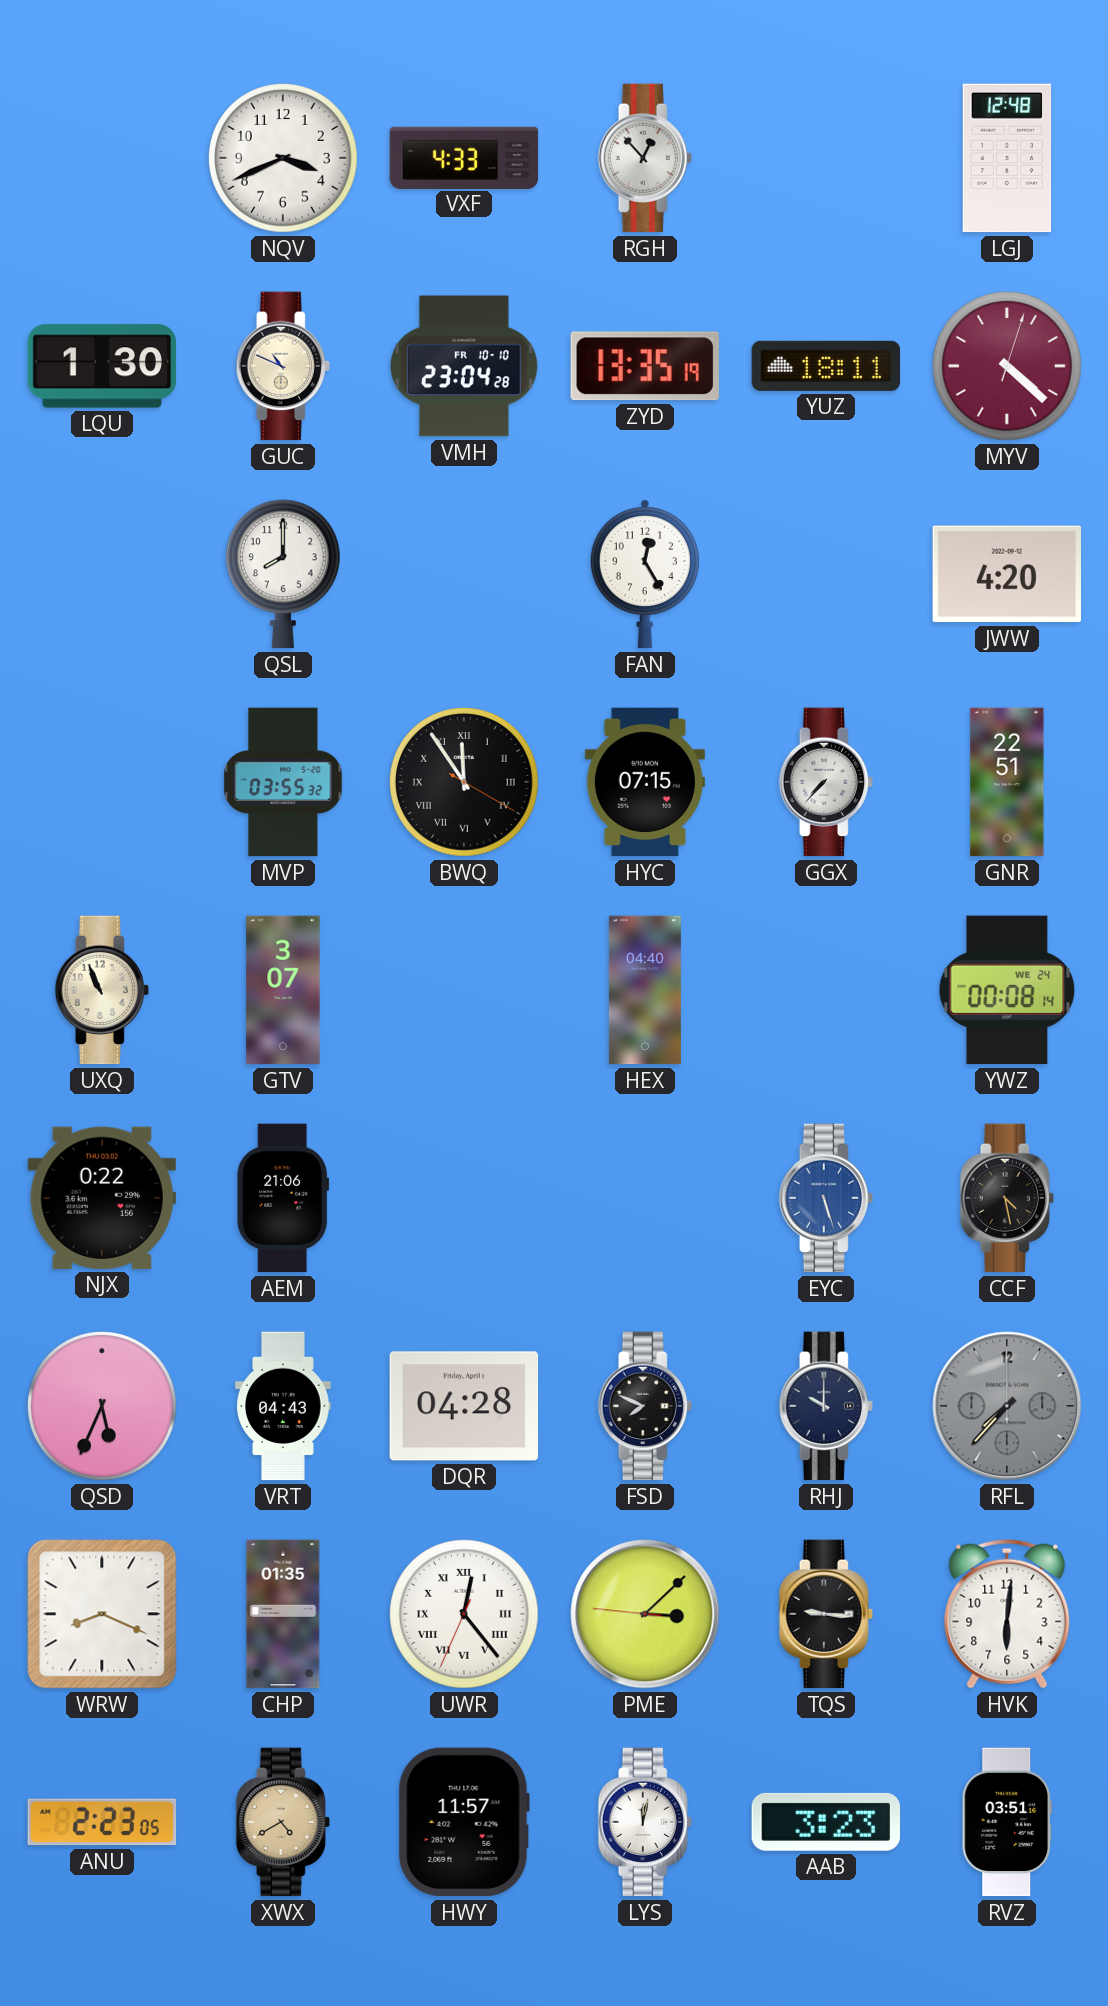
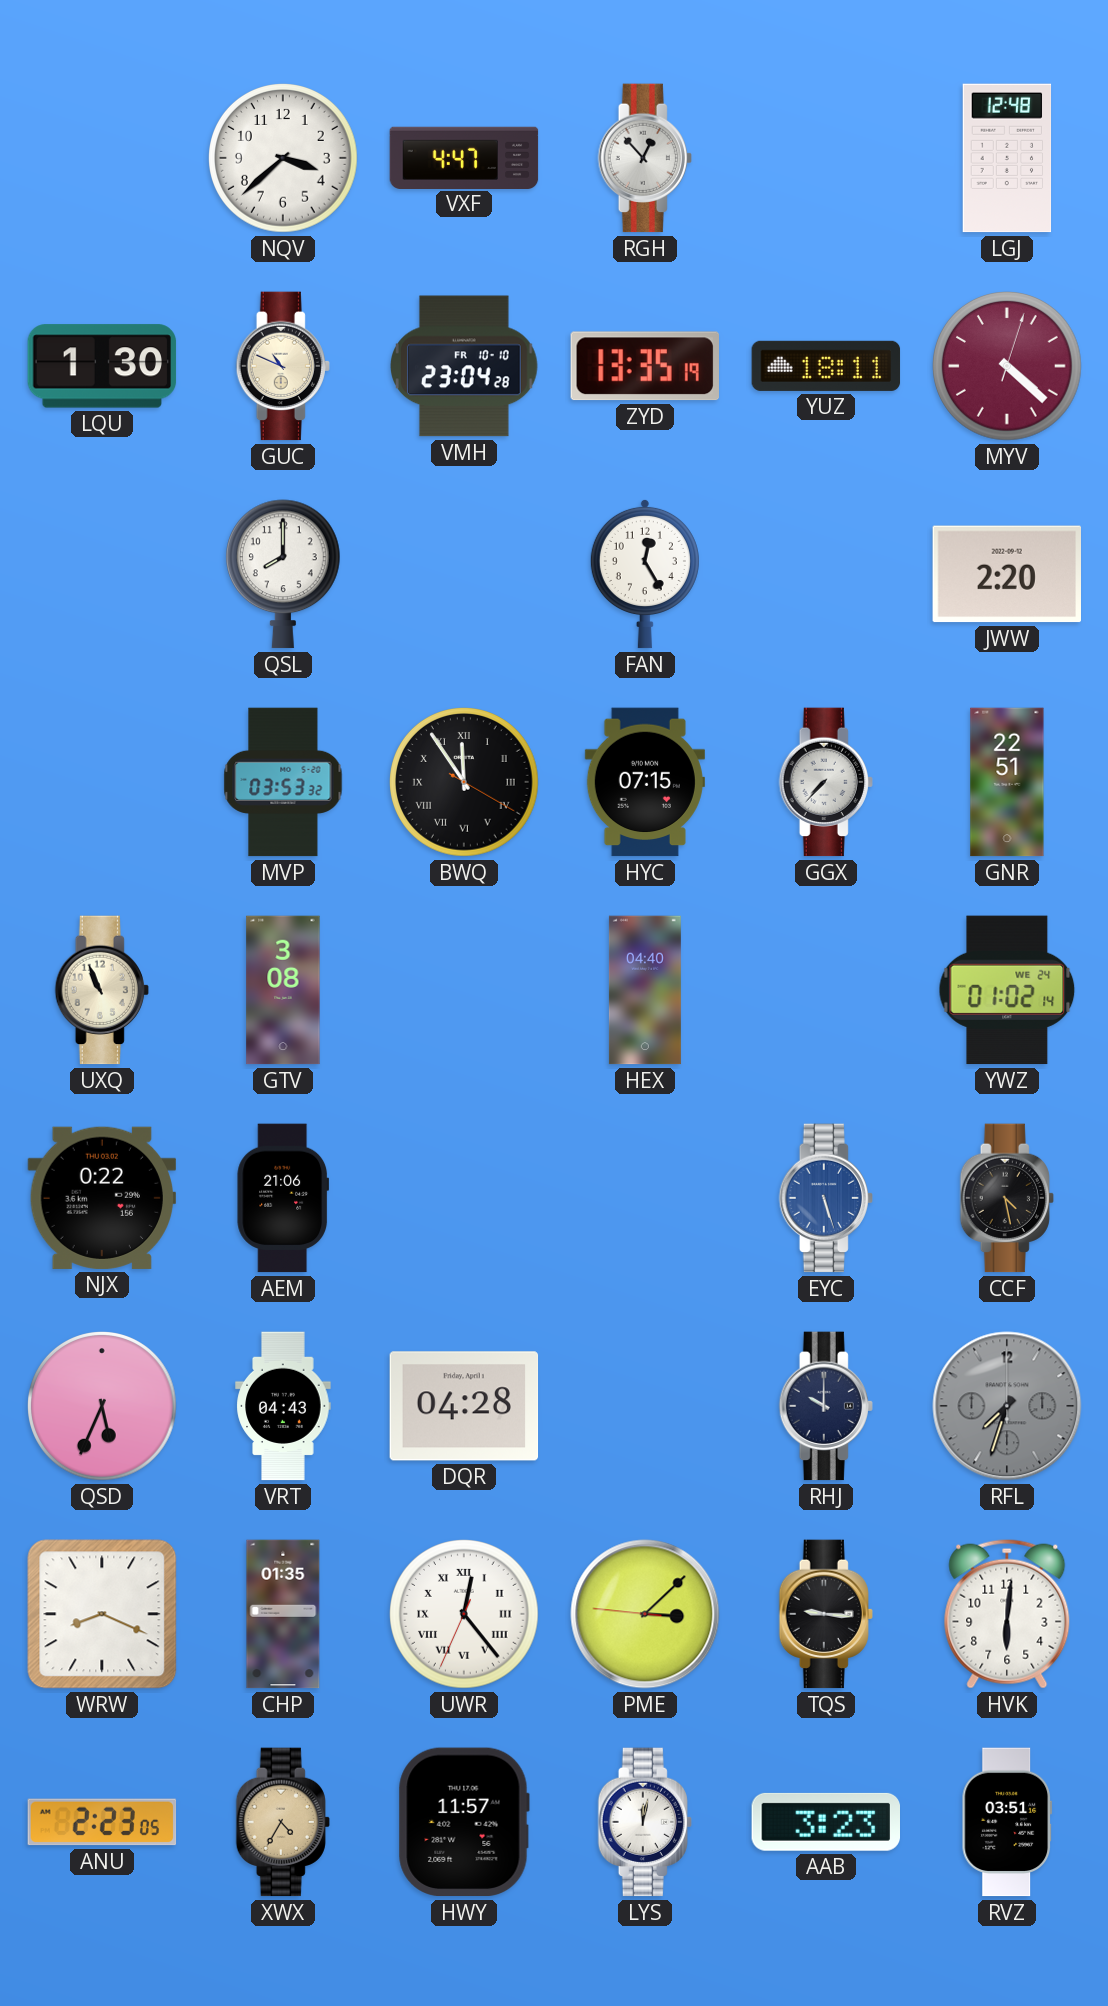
NQV: 3:41 -> 3:38
VXF: 4:33 -> 4:47
JWW: 4:20 -> 2:20
MVP: 03:55 -> 03:53
GTV: 3:07 -> 3:08
YWZ: 00:08 -> 01:02
FSD: 7:49 -> none
RFL: 7:37 -> 7:33
XWX: 4:40 -> 4:35
